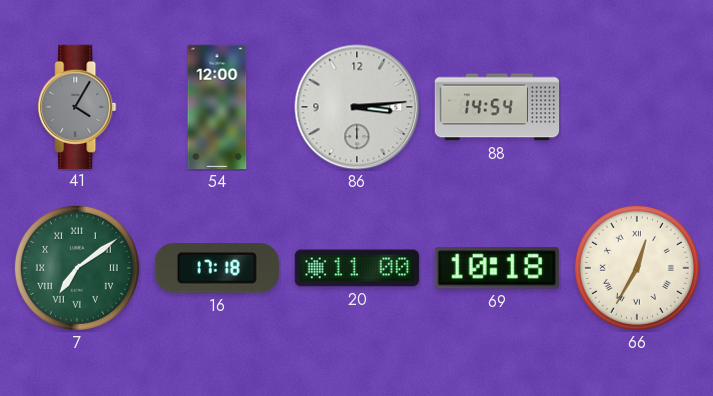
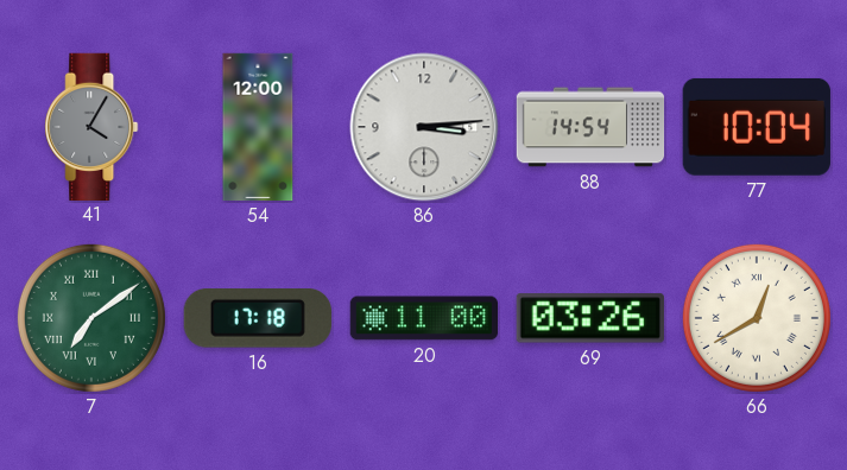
77: none -> 10:04
69: 10:18 -> 03:26
66: 12:35 -> 12:40
